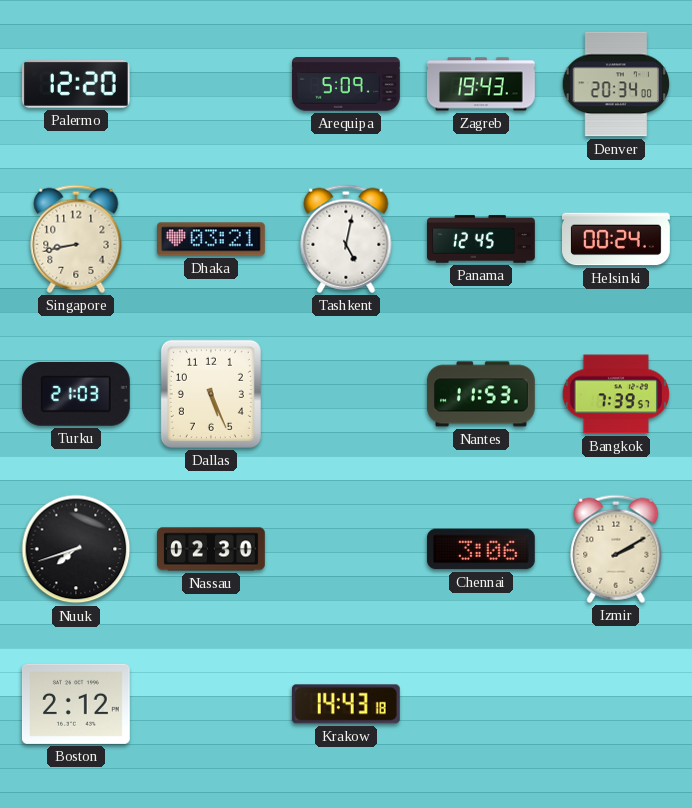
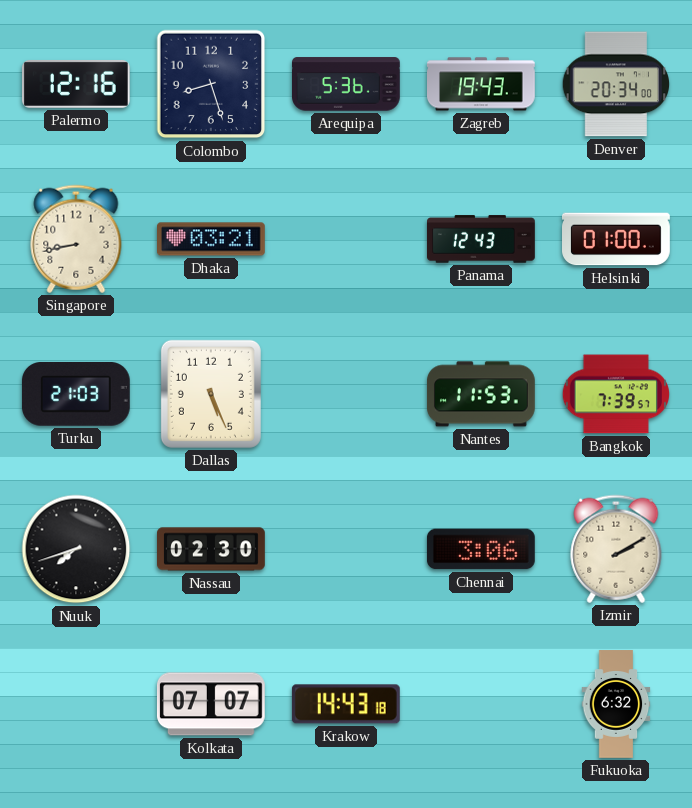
Palermo: 12:20 -> 12:16
Colombo: none -> 8:27
Arequipa: 5:09 -> 5:36
Tashkent: 5:02 -> none
Panama: 12:45 -> 12:43
Helsinki: 00:24 -> 01:00
Boston: 2:12 -> none
Kolkata: none -> 07:07
Fukuoka: none -> 6:32
